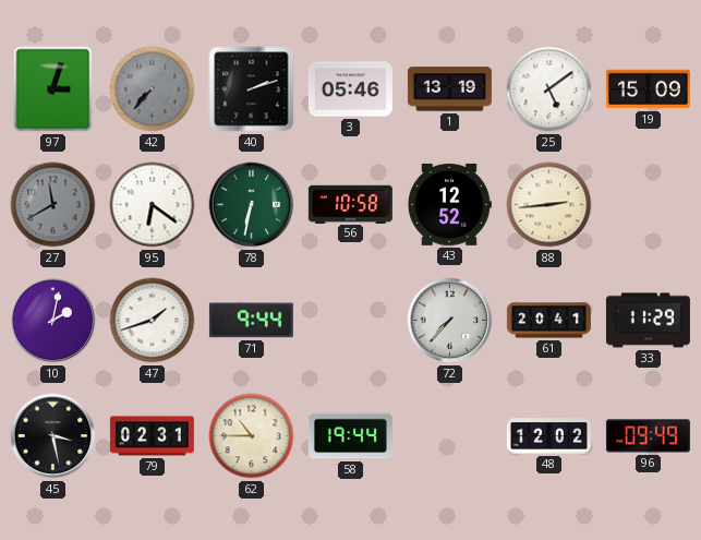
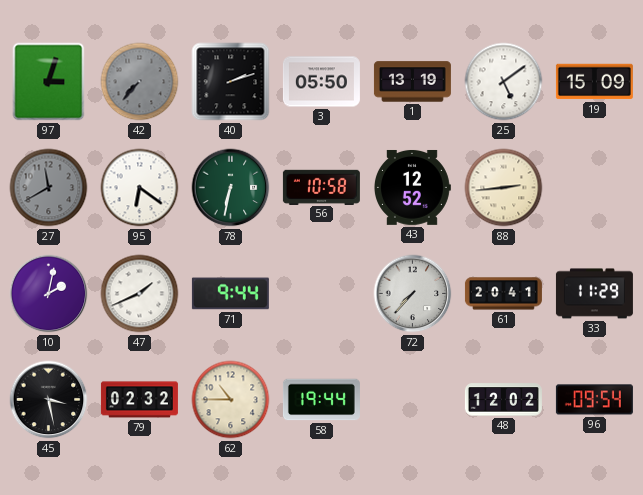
3: 05:46 -> 05:50
47: 1:42 -> 1:41
79: 02:31 -> 02:32
96: 09:49 -> 09:54
